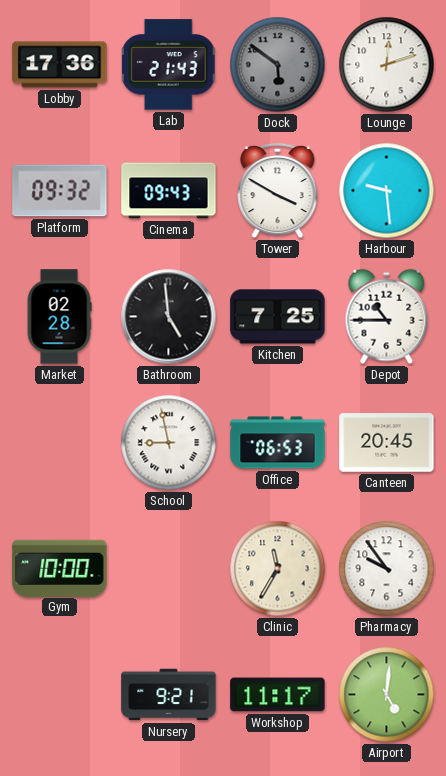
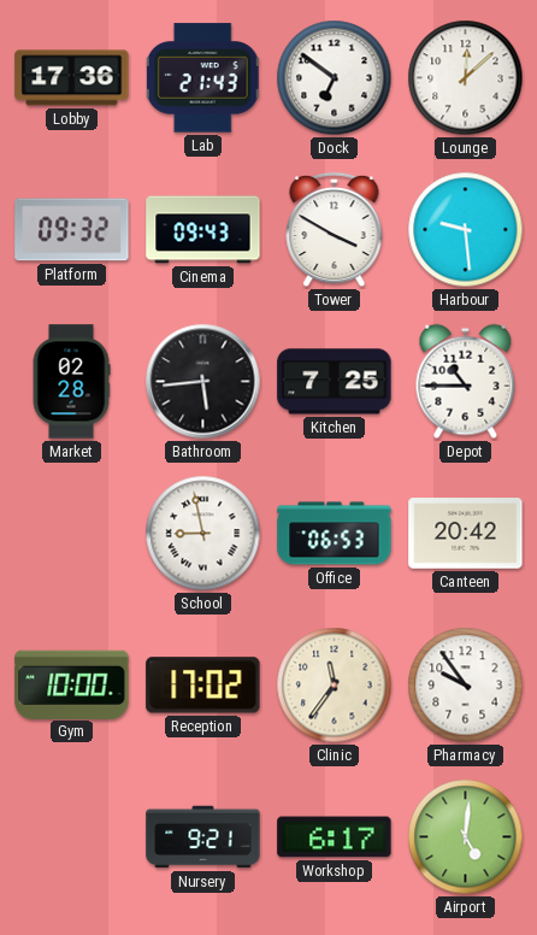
Dock: 5:51 -> 6:51
Dock dial: grey -> white
Lounge: 12:12 -> 12:08
Bathroom: 4:59 -> 5:44
Canteen: 20:45 -> 20:42
Reception: none -> 17:02
Clinic: 11:35 -> 11:36
Workshop: 11:17 -> 6:17
